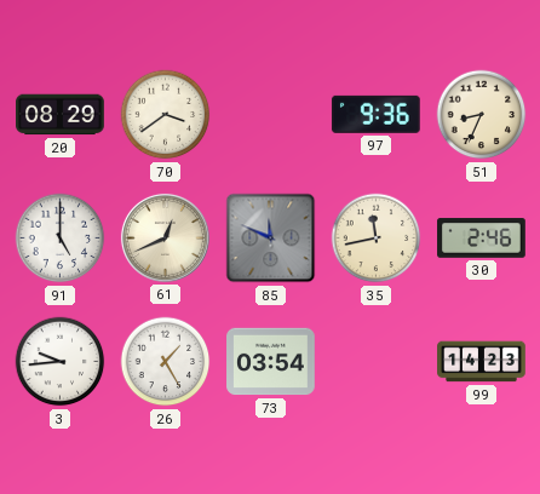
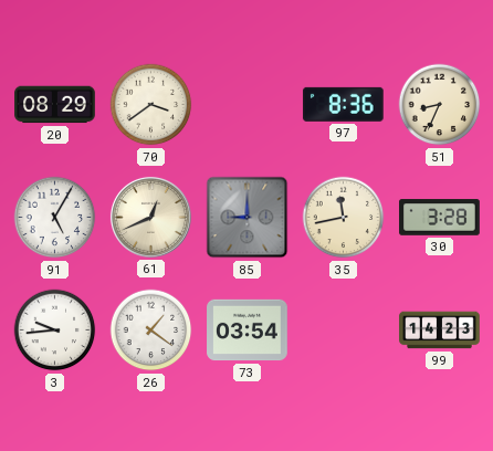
97: 9:36 -> 8:36
91: 5:00 -> 5:05
85: 11:49 -> 9:00
30: 2:46 -> 3:28
26: 1:25 -> 1:21
